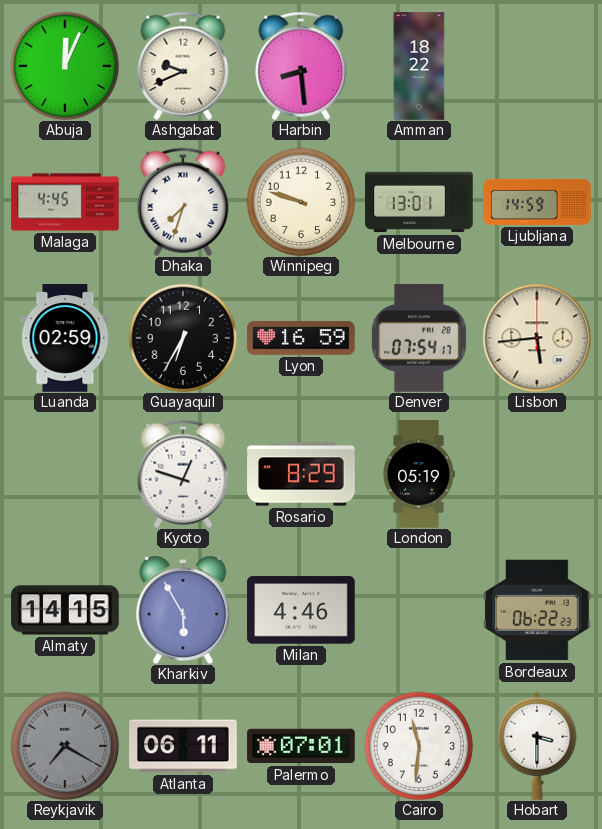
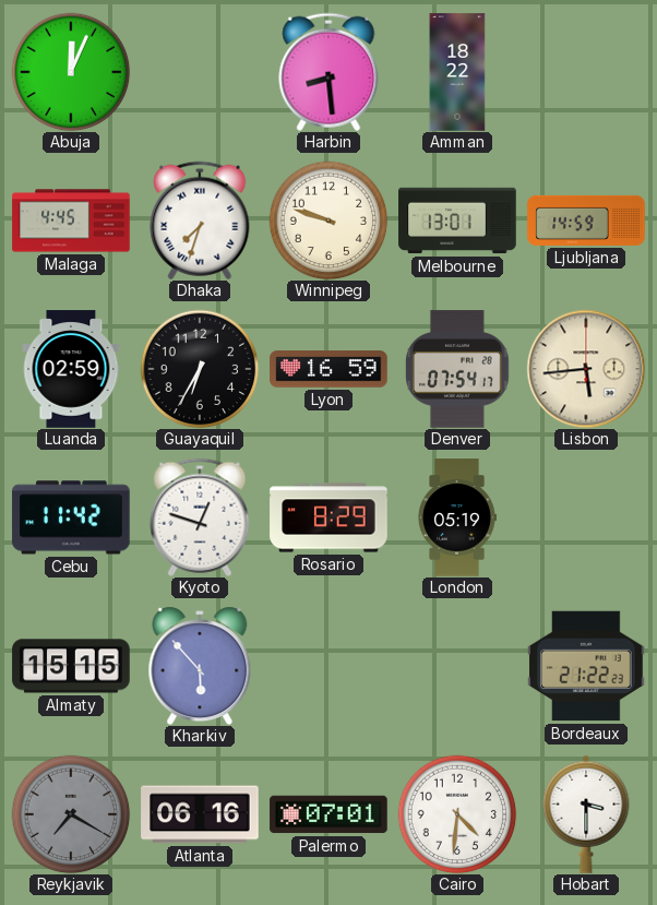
Ashgabat: 9:41 -> none
Cebu: none -> 11:42
Almaty: 14:15 -> 15:15
Kharkiv: 5:55 -> 5:53
Milan: 4:46 -> none
Bordeaux: 06:22 -> 21:22
Atlanta: 06:11 -> 06:16
Cairo: 11:31 -> 4:31
